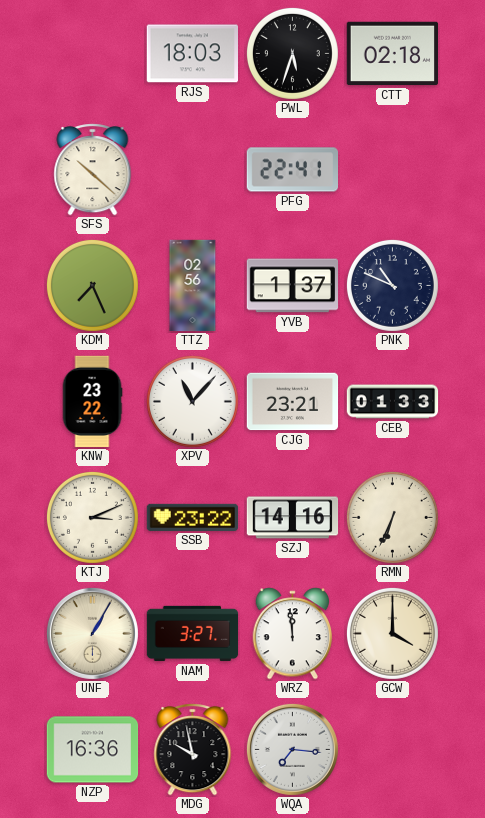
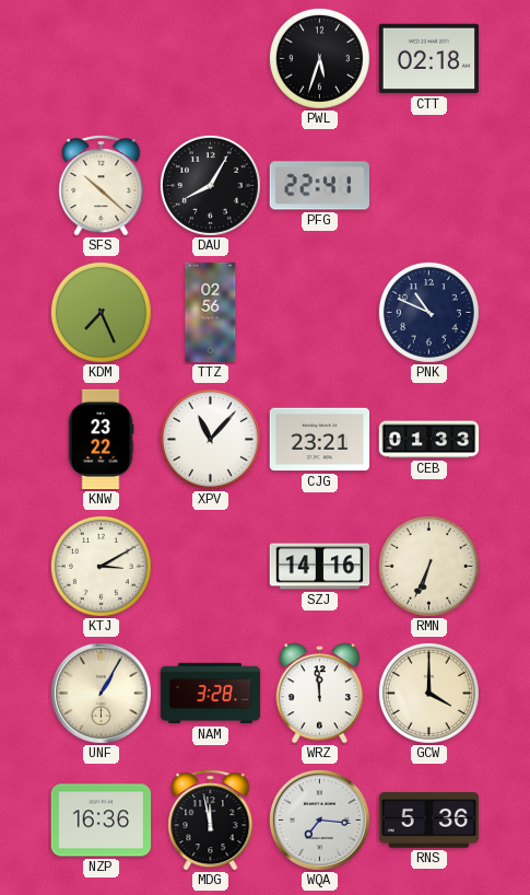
RJS: 18:03 -> none
DAU: none -> 8:05
YVB: 1:37 -> none
KTJ: 3:11 -> 3:10
SSB: 23:22 -> none
NAM: 3:27 -> 3:28
MDG: 9:58 -> 11:58
RNS: none -> 5:36
